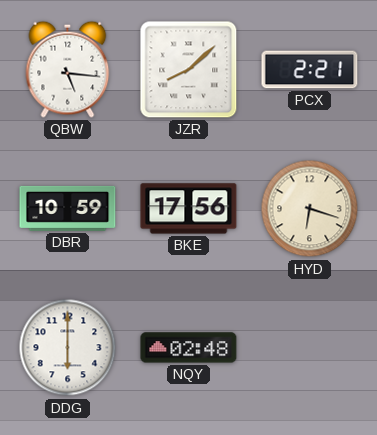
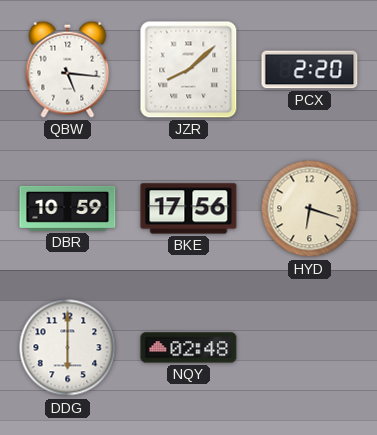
PCX: 2:21 -> 2:20
